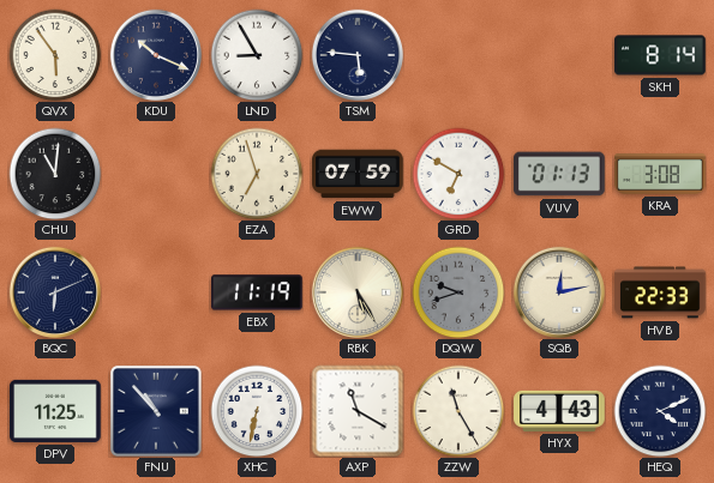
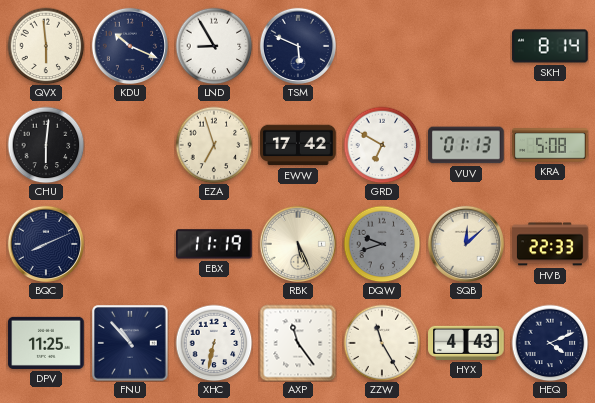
QVX: 5:54 -> 5:59
TSM: 5:46 -> 5:49
CHU: 11:01 -> 6:01
EWW: 07:59 -> 17:42
KRA: 3:08 -> 5:08
BQC: 6:11 -> 8:11
RBK: 5:25 -> 5:26
SQB: 12:13 -> 12:08
AXP: 11:20 -> 11:24
